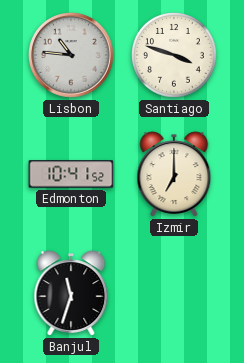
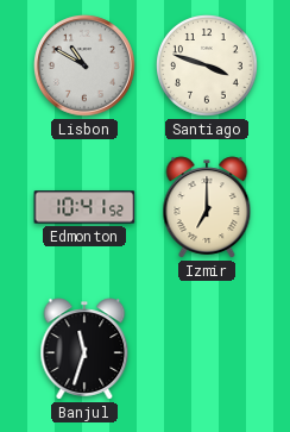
Lisbon: 10:46 -> 10:50
